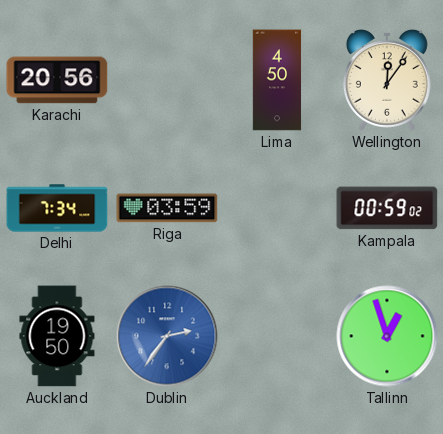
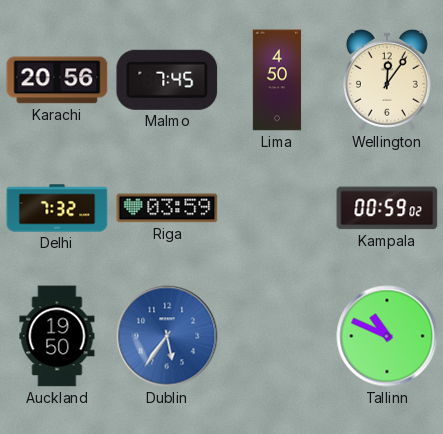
Malmo: none -> 7:45
Delhi: 7:34 -> 7:32
Dublin: 2:36 -> 5:36
Tallinn: 12:57 -> 10:49
